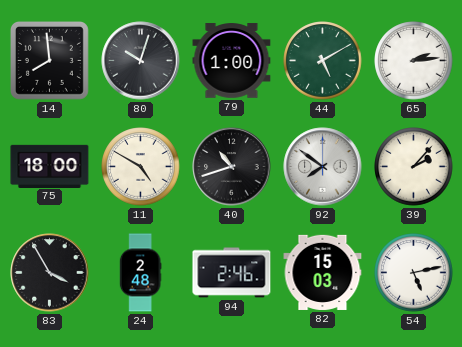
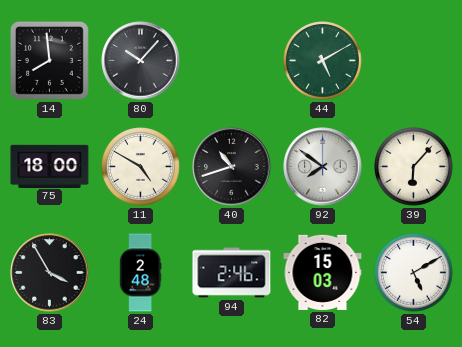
80: 10:03 -> 10:07
79: 1:00 -> none
65: 2:14 -> none
39: 2:07 -> 6:07
54: 5:13 -> 5:10
